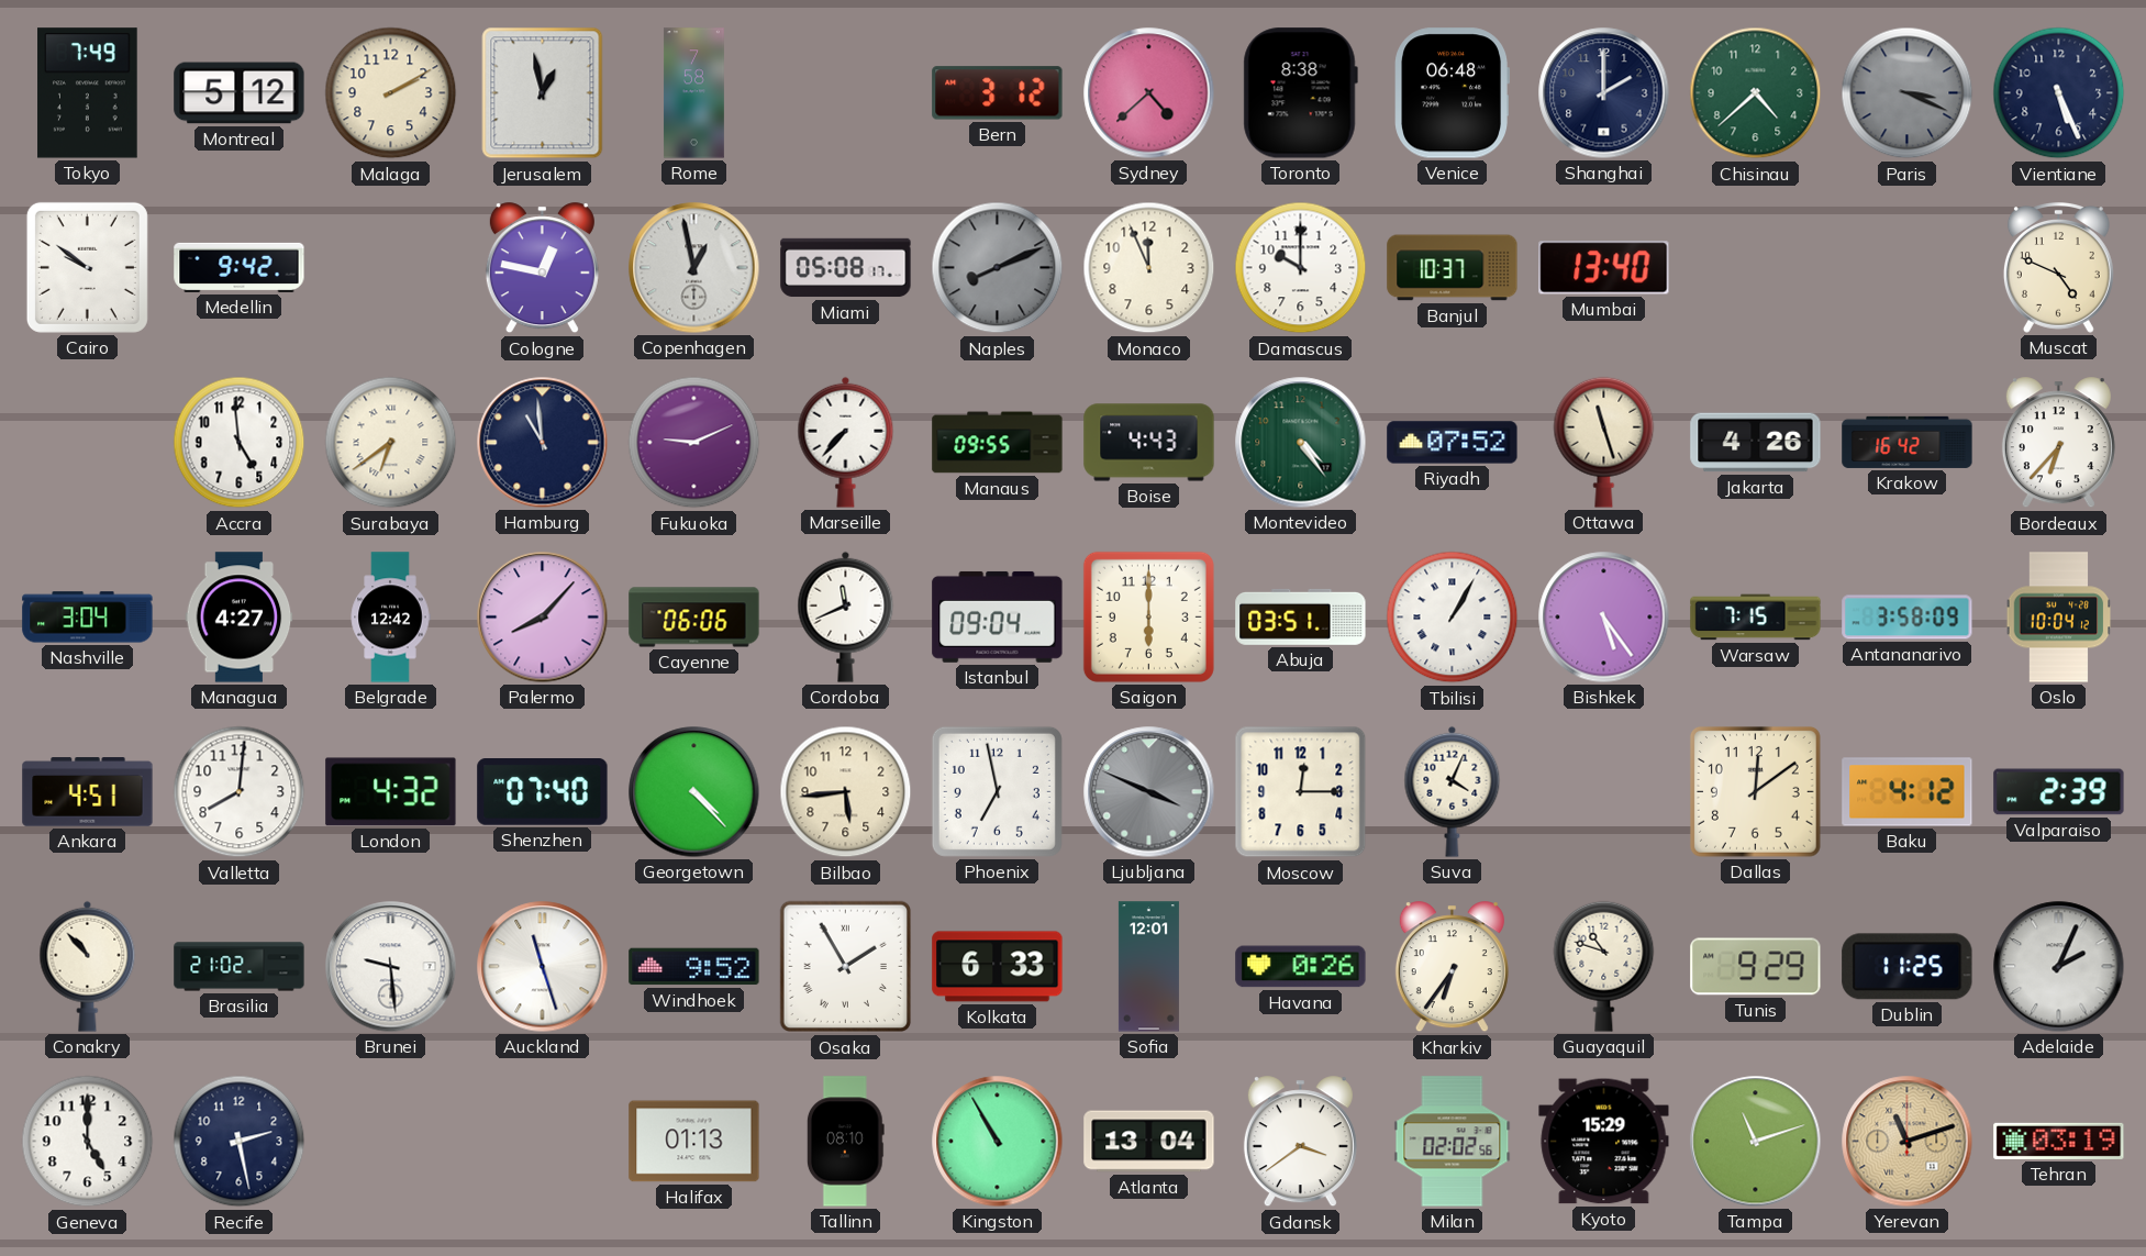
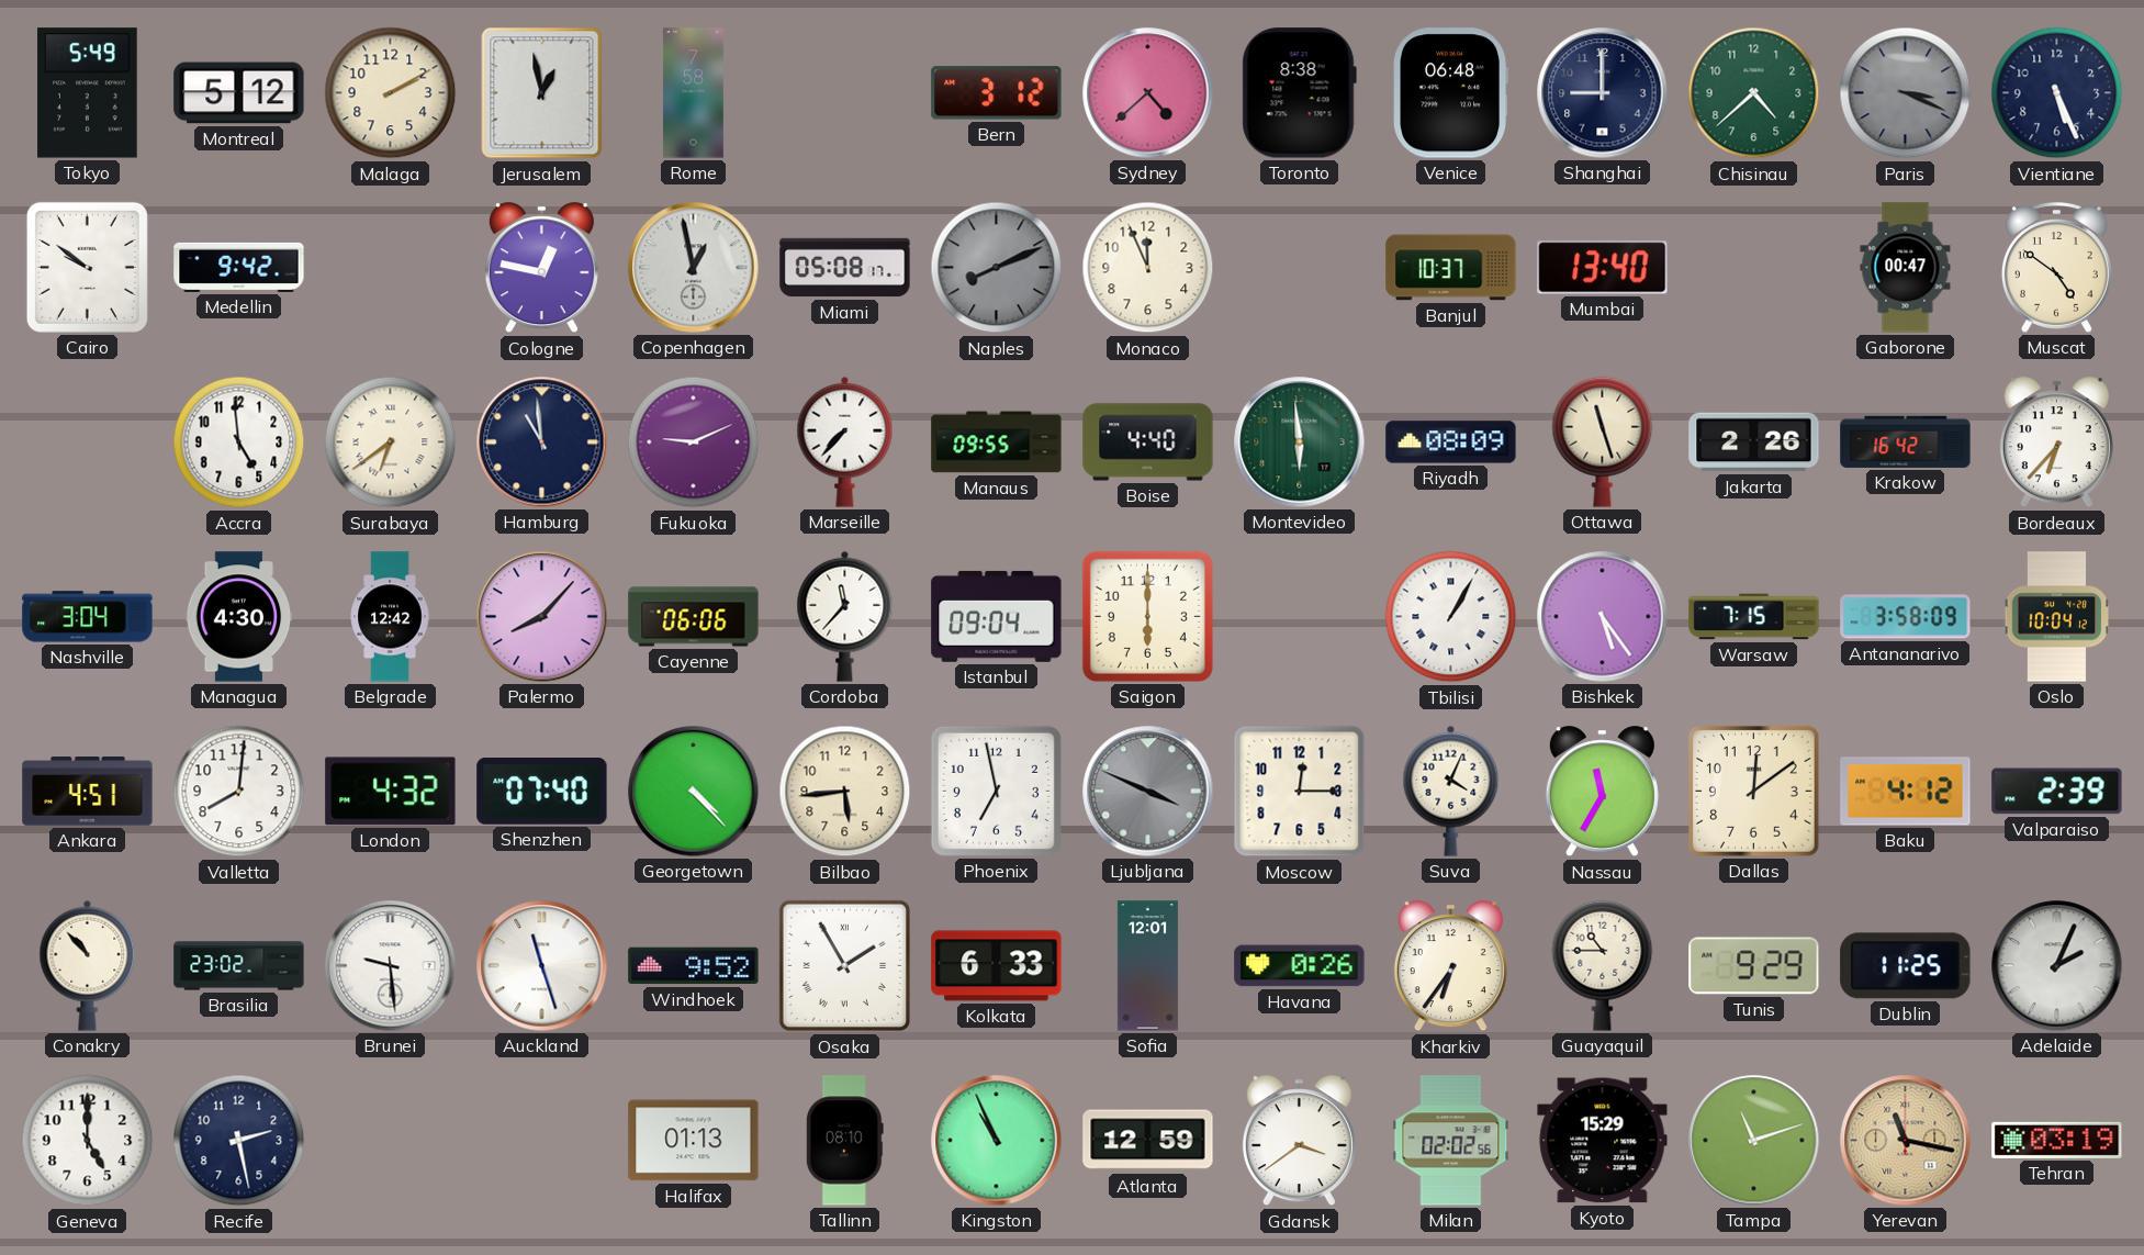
Tokyo: 7:49 -> 5:49
Shanghai: 2:00 -> 9:00
Damascus: 10:00 -> none
Gaborone: none -> 00:47
Muscat: 4:49 -> 4:51
Boise: 4:43 -> 4:40
Montevideo: 4:24 -> 5:59
Riyadh: 07:52 -> 08:09
Jakarta: 4:26 -> 2:26
Managua: 4:27 -> 4:30
Cordoba: 11:41 -> 11:37
Abuja: 03:51 -> none
Nassau: none -> 11:35
Brasilia: 21:02 -> 23:02
Guayaquil: 10:48 -> 10:45
Kingston: 10:55 -> 10:56
Atlanta: 13:04 -> 12:59
Yerevan: 11:12 -> 11:17
